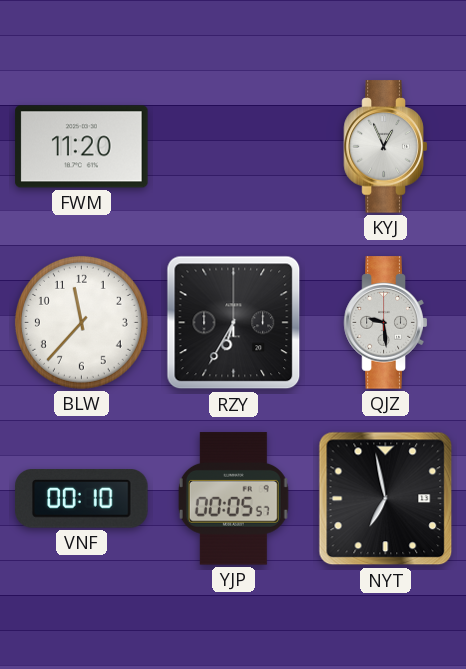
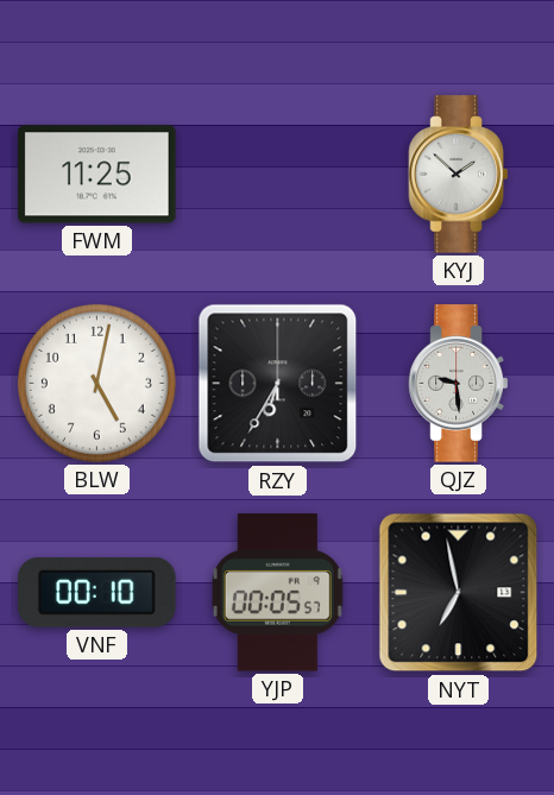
FWM: 11:20 -> 11:25
KYJ: 12:56 -> 1:52
BLW: 11:37 -> 5:02
